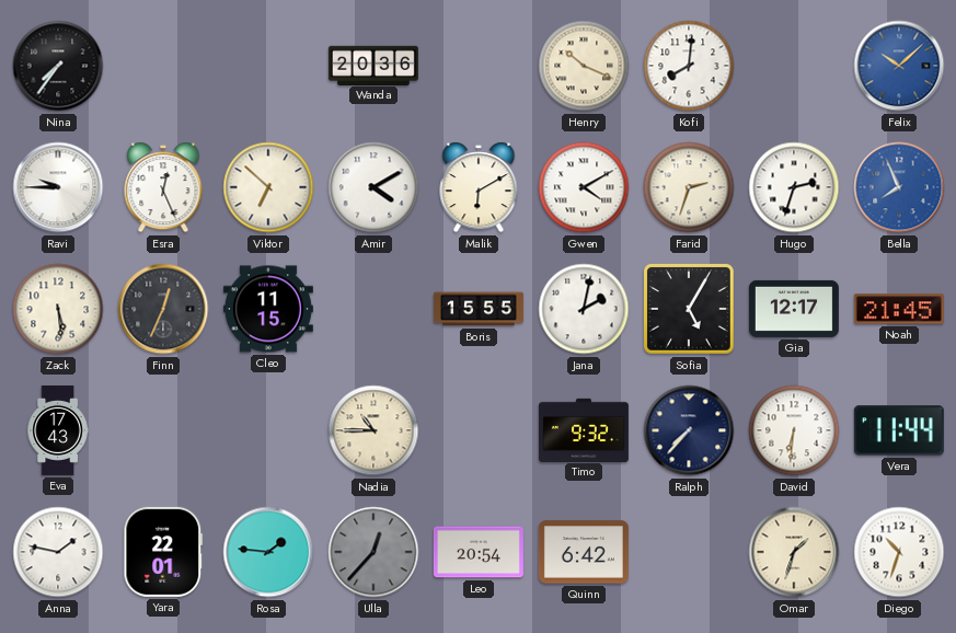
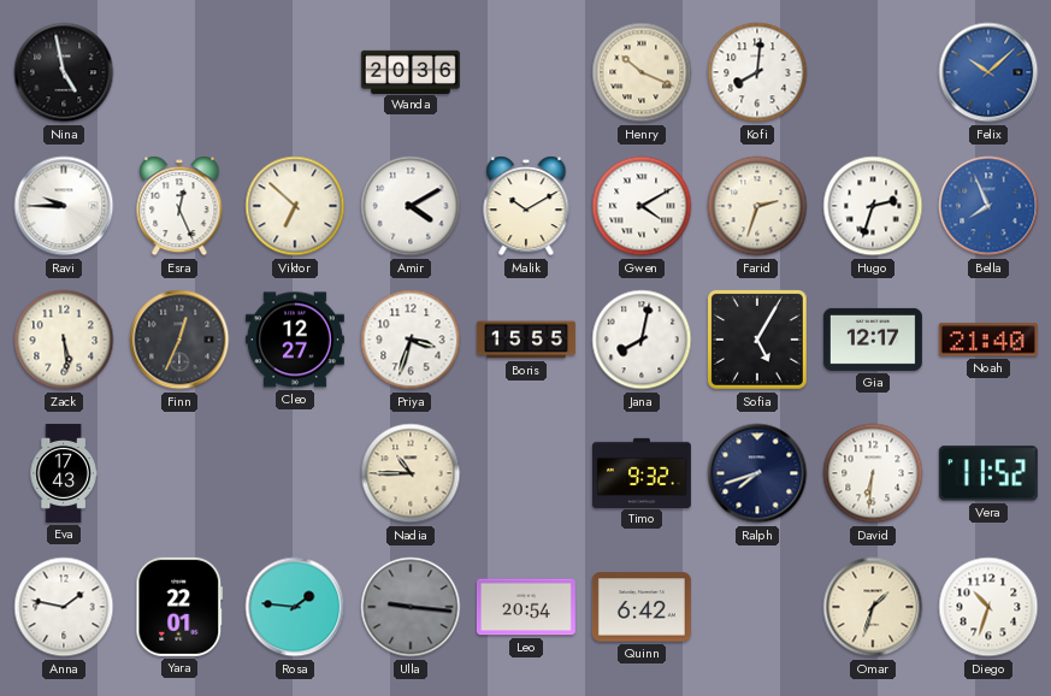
Nina: 7:36 -> 4:58
Malik: 6:10 -> 10:10
Cleo: 11:15 -> 12:27
Priya: none -> 3:33
Jana: 2:02 -> 8:02
Noah: 21:45 -> 21:40
Ralph: 7:37 -> 7:42
Vera: 11:44 -> 11:52
Ulla: 12:37 -> 9:16
